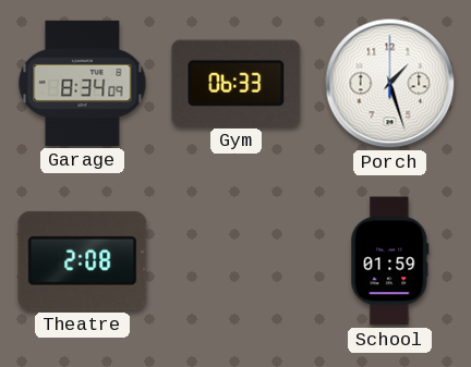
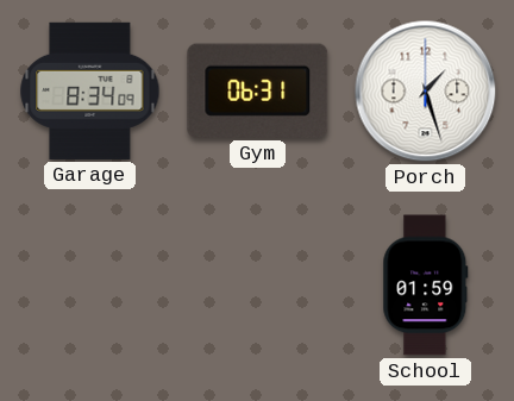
Gym: 06:33 -> 06:31
Theatre: 2:08 -> none
